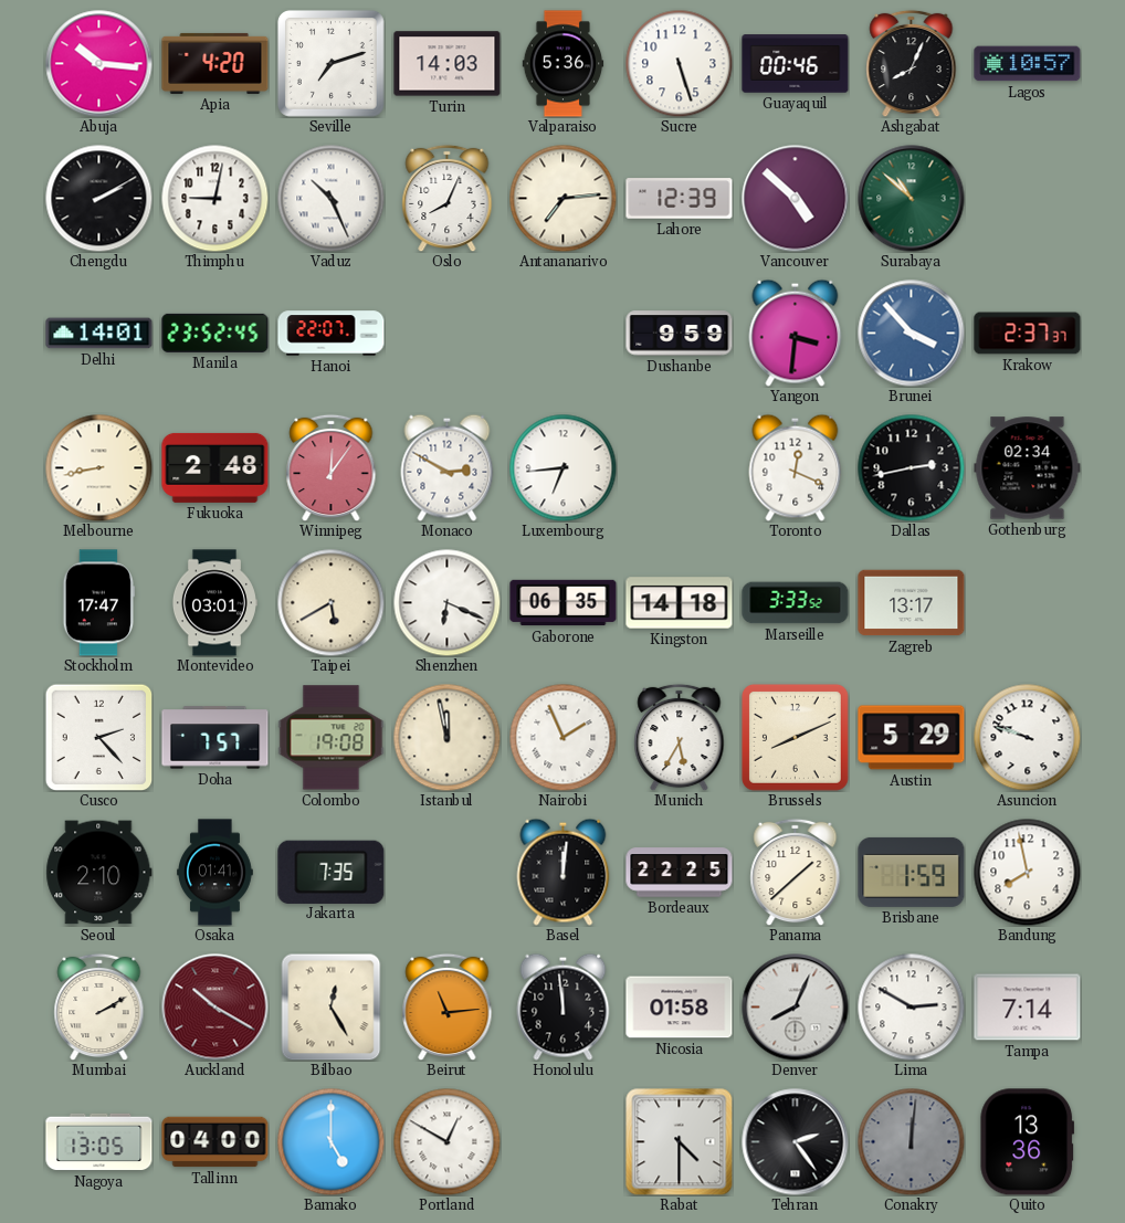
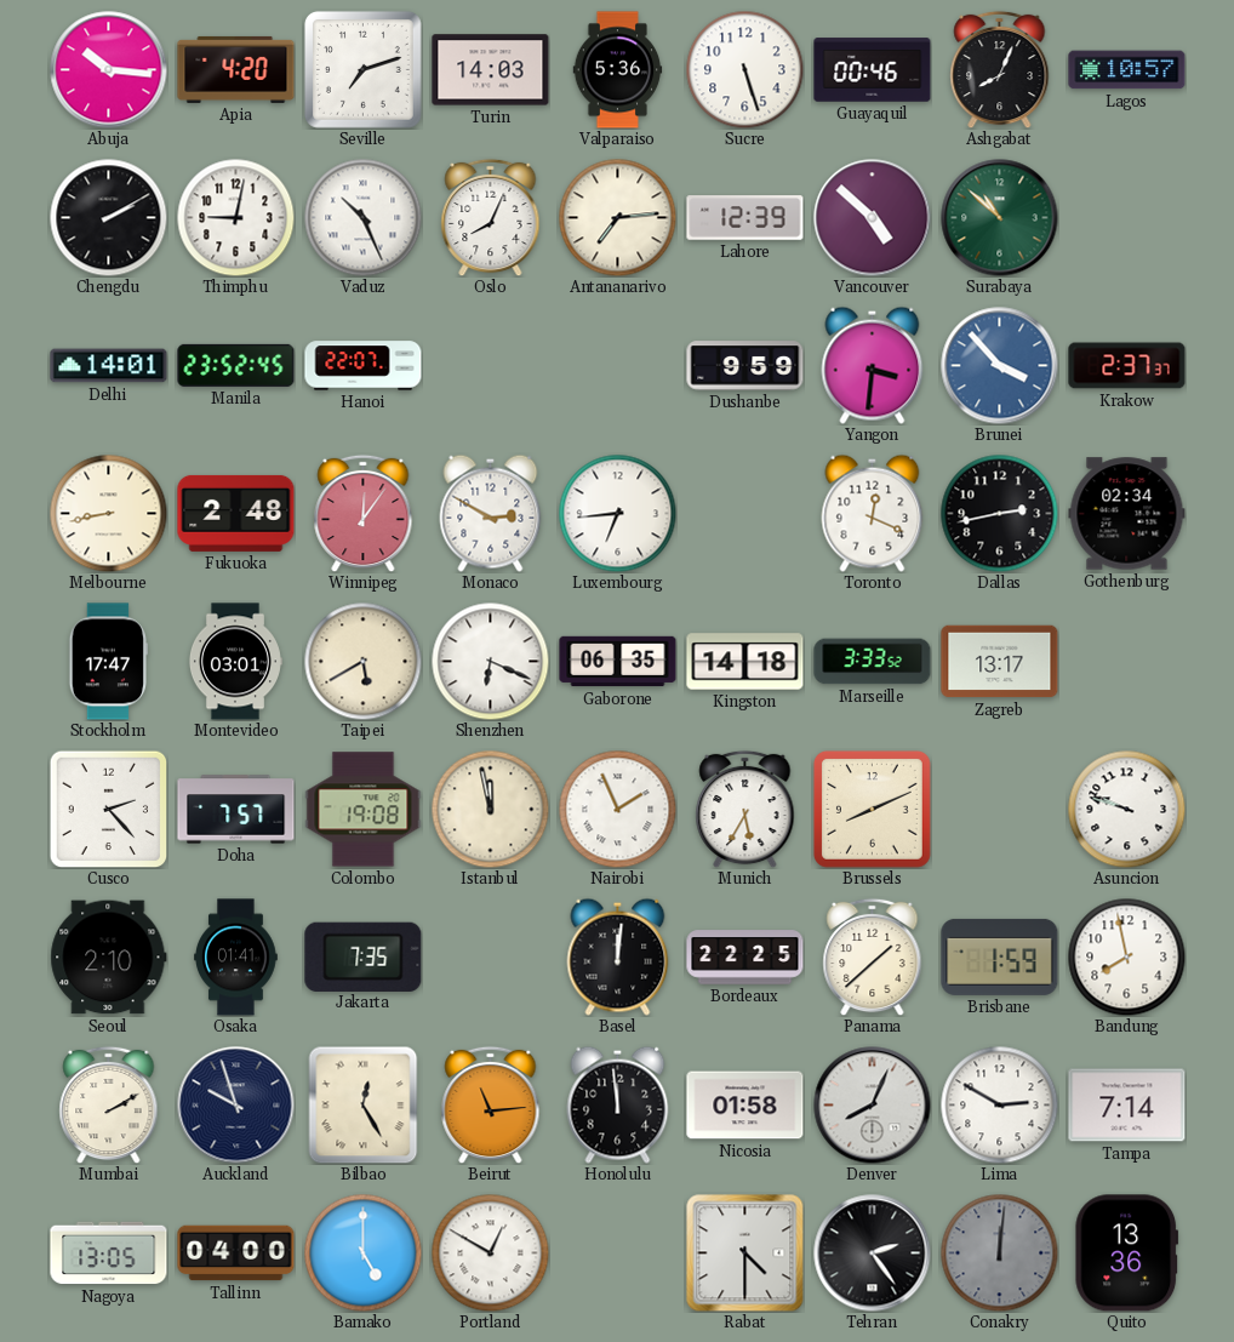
Austin: 5:29 -> none
Auckland: 10:20 -> 9:57
Auckland dial: burgundy -> navy
